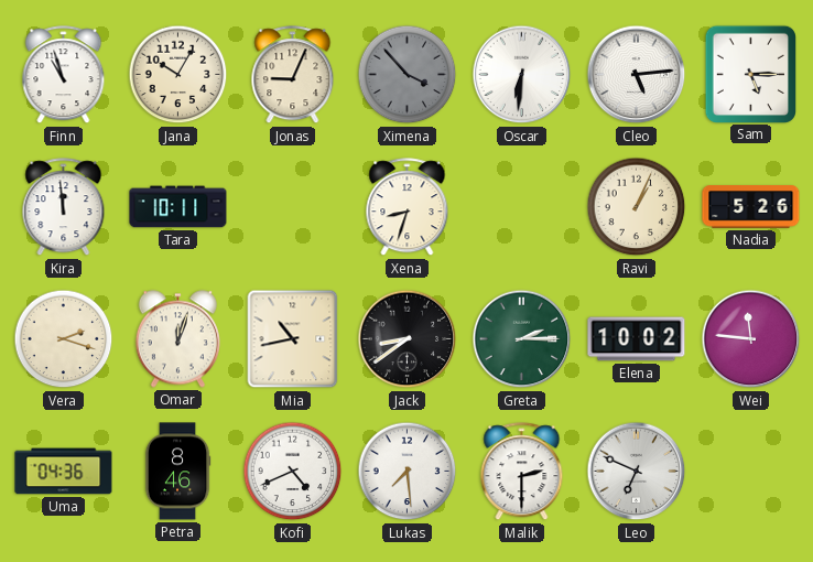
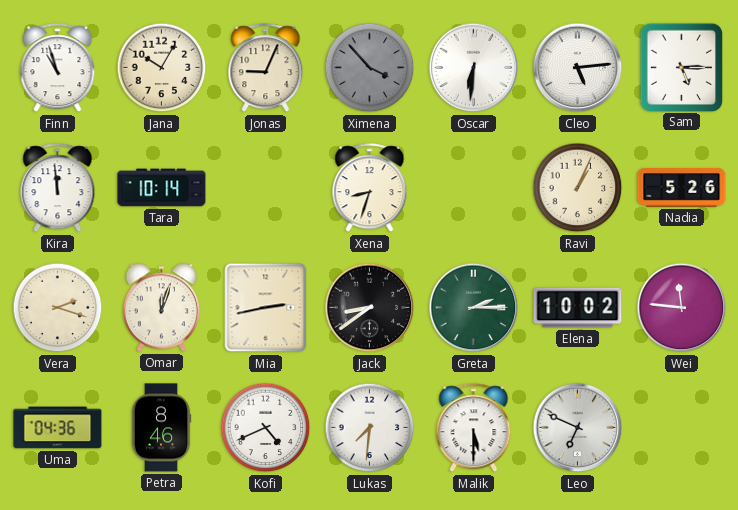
Tara: 10:11 -> 10:14
Mia: 10:43 -> 2:43
Lukas: 7:29 -> 7:31
Malik: 2:30 -> 5:30
